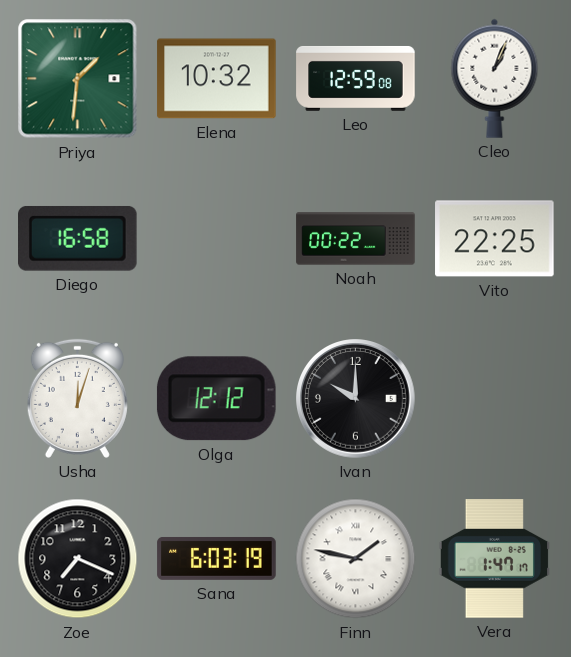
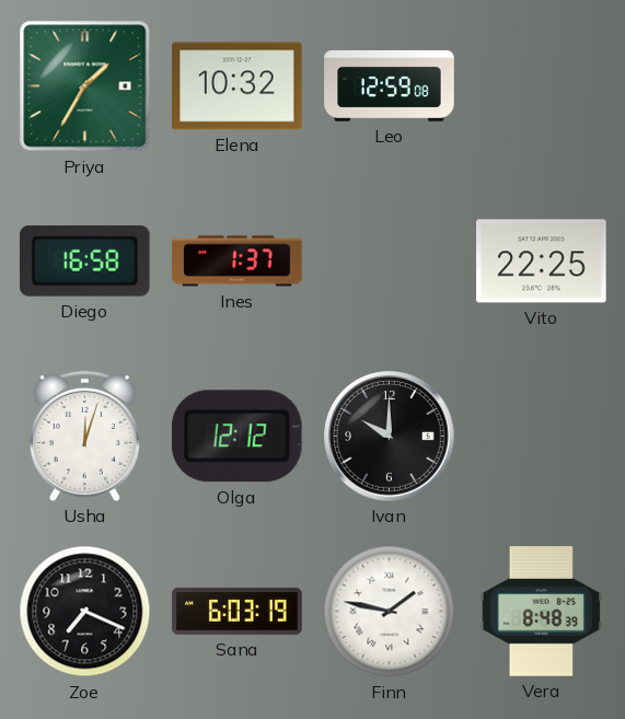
Priya: 1:31 -> 1:35
Cleo: 1:04 -> none
Ines: none -> 1:37
Noah: 00:22 -> none
Vera: 1:47 -> 8:48
